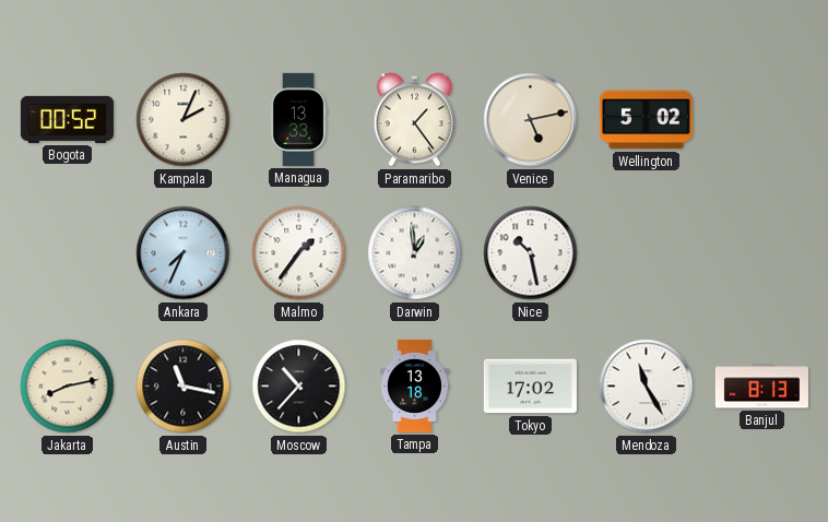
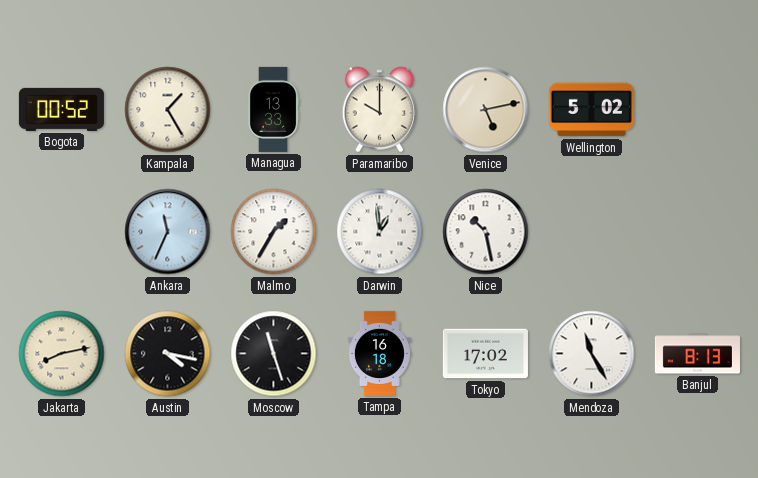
Kampala: 2:04 -> 1:25
Paramaribo: 1:24 -> 10:00
Ankara: 7:34 -> 11:34
Malmo: 1:36 -> 1:35
Austin: 11:17 -> 4:17
Moscow: 10:37 -> 11:27
Tampa: 13:18 -> 16:18
